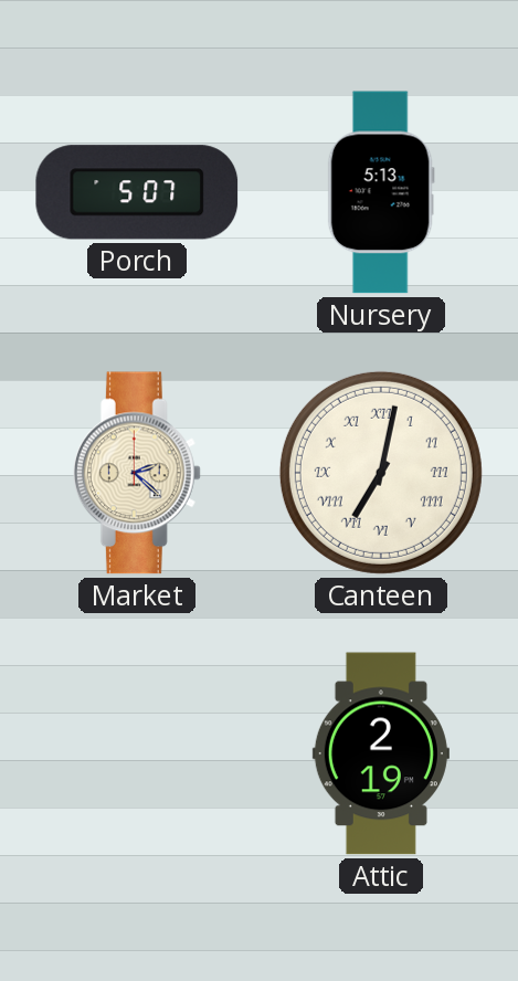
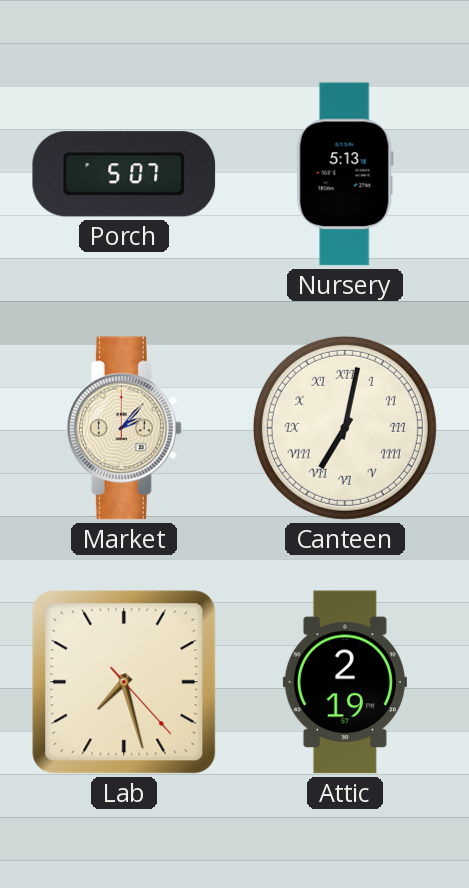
Market: 2:22 -> 2:07
Lab: none -> 7:27
